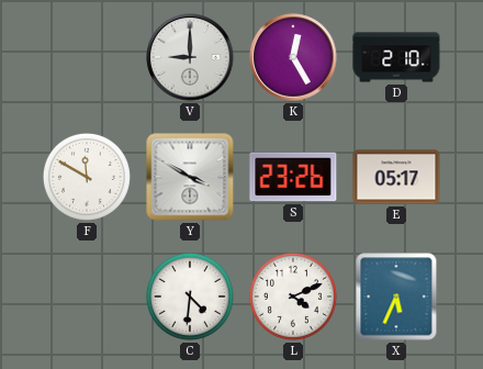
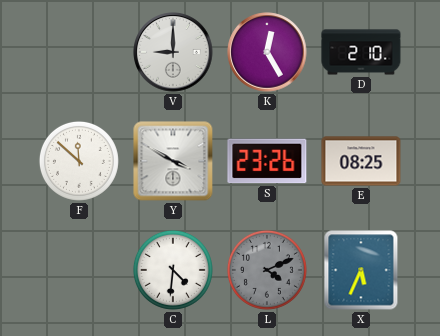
F: 11:50 -> 11:52
E: 05:17 -> 08:25
L dial: white -> grey
